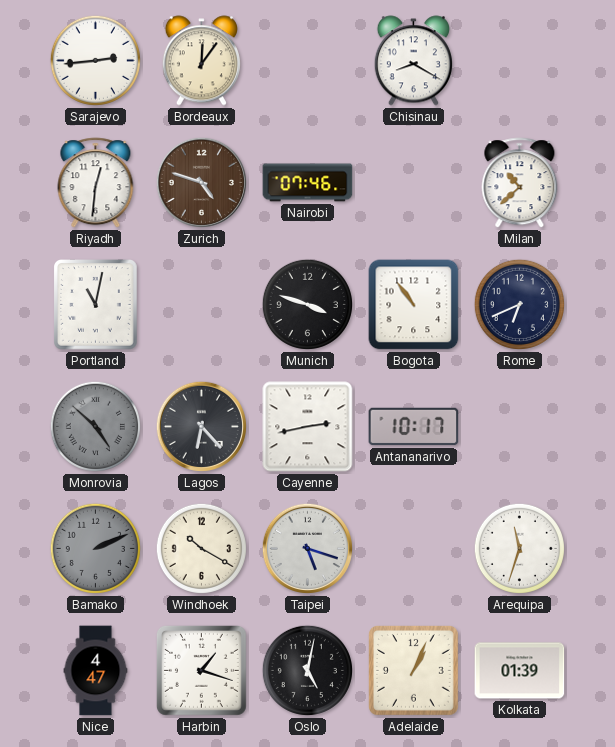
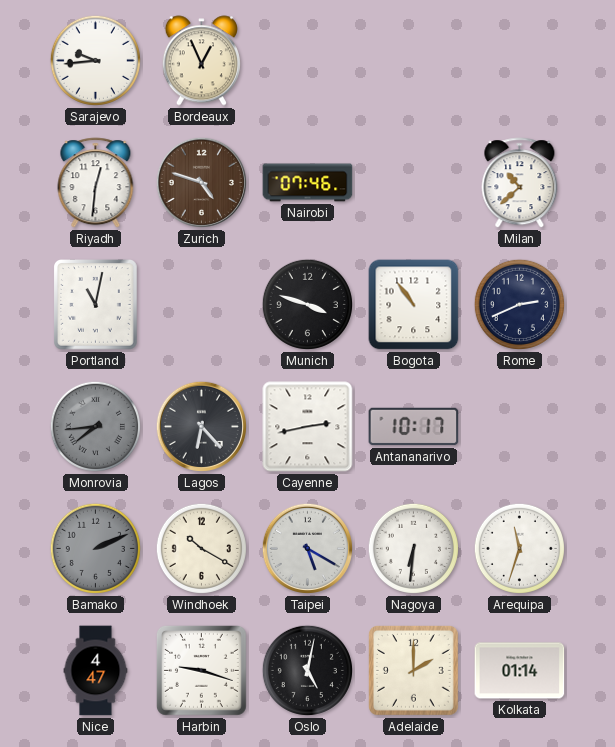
Sarajevo: 2:44 -> 9:44
Bordeaux: 12:06 -> 12:56
Chisinau: 8:20 -> none
Rome: 6:41 -> 2:41
Monrovia: 4:52 -> 7:44
Taipei: 5:18 -> 5:20
Nagoya: none -> 6:31
Harbin: 1:18 -> 9:18
Adelaide: 1:04 -> 2:00
Kolkata: 01:39 -> 01:14
